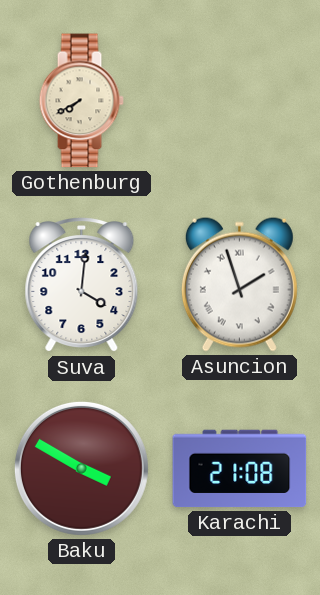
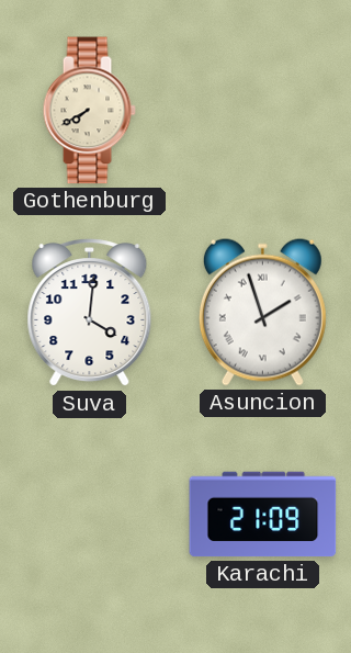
Baku: 3:50 -> none
Karachi: 21:08 -> 21:09
